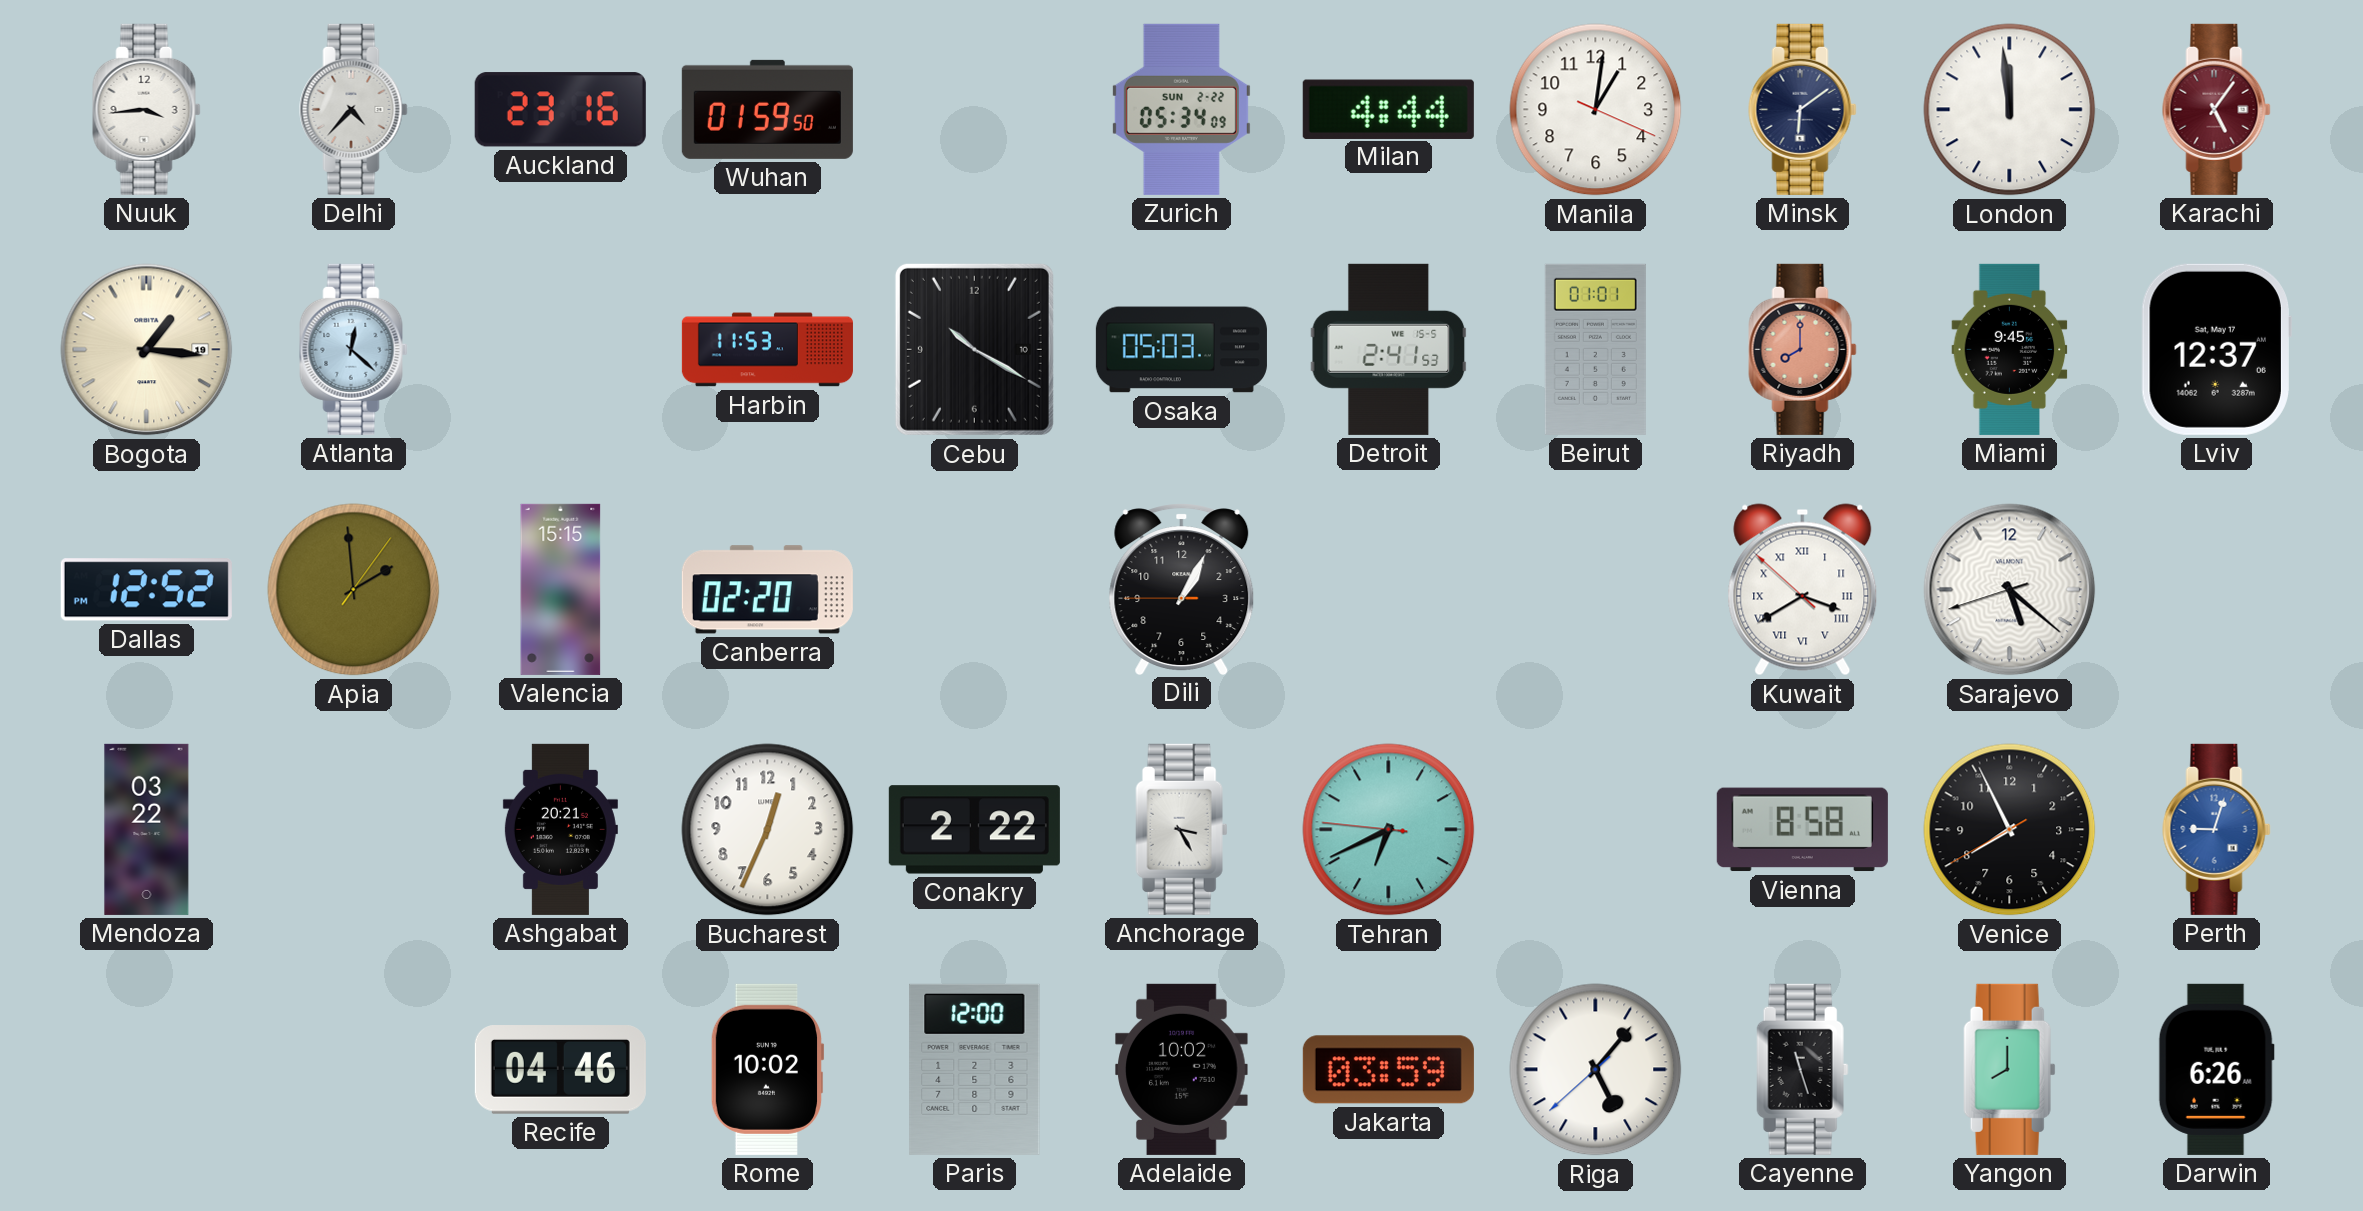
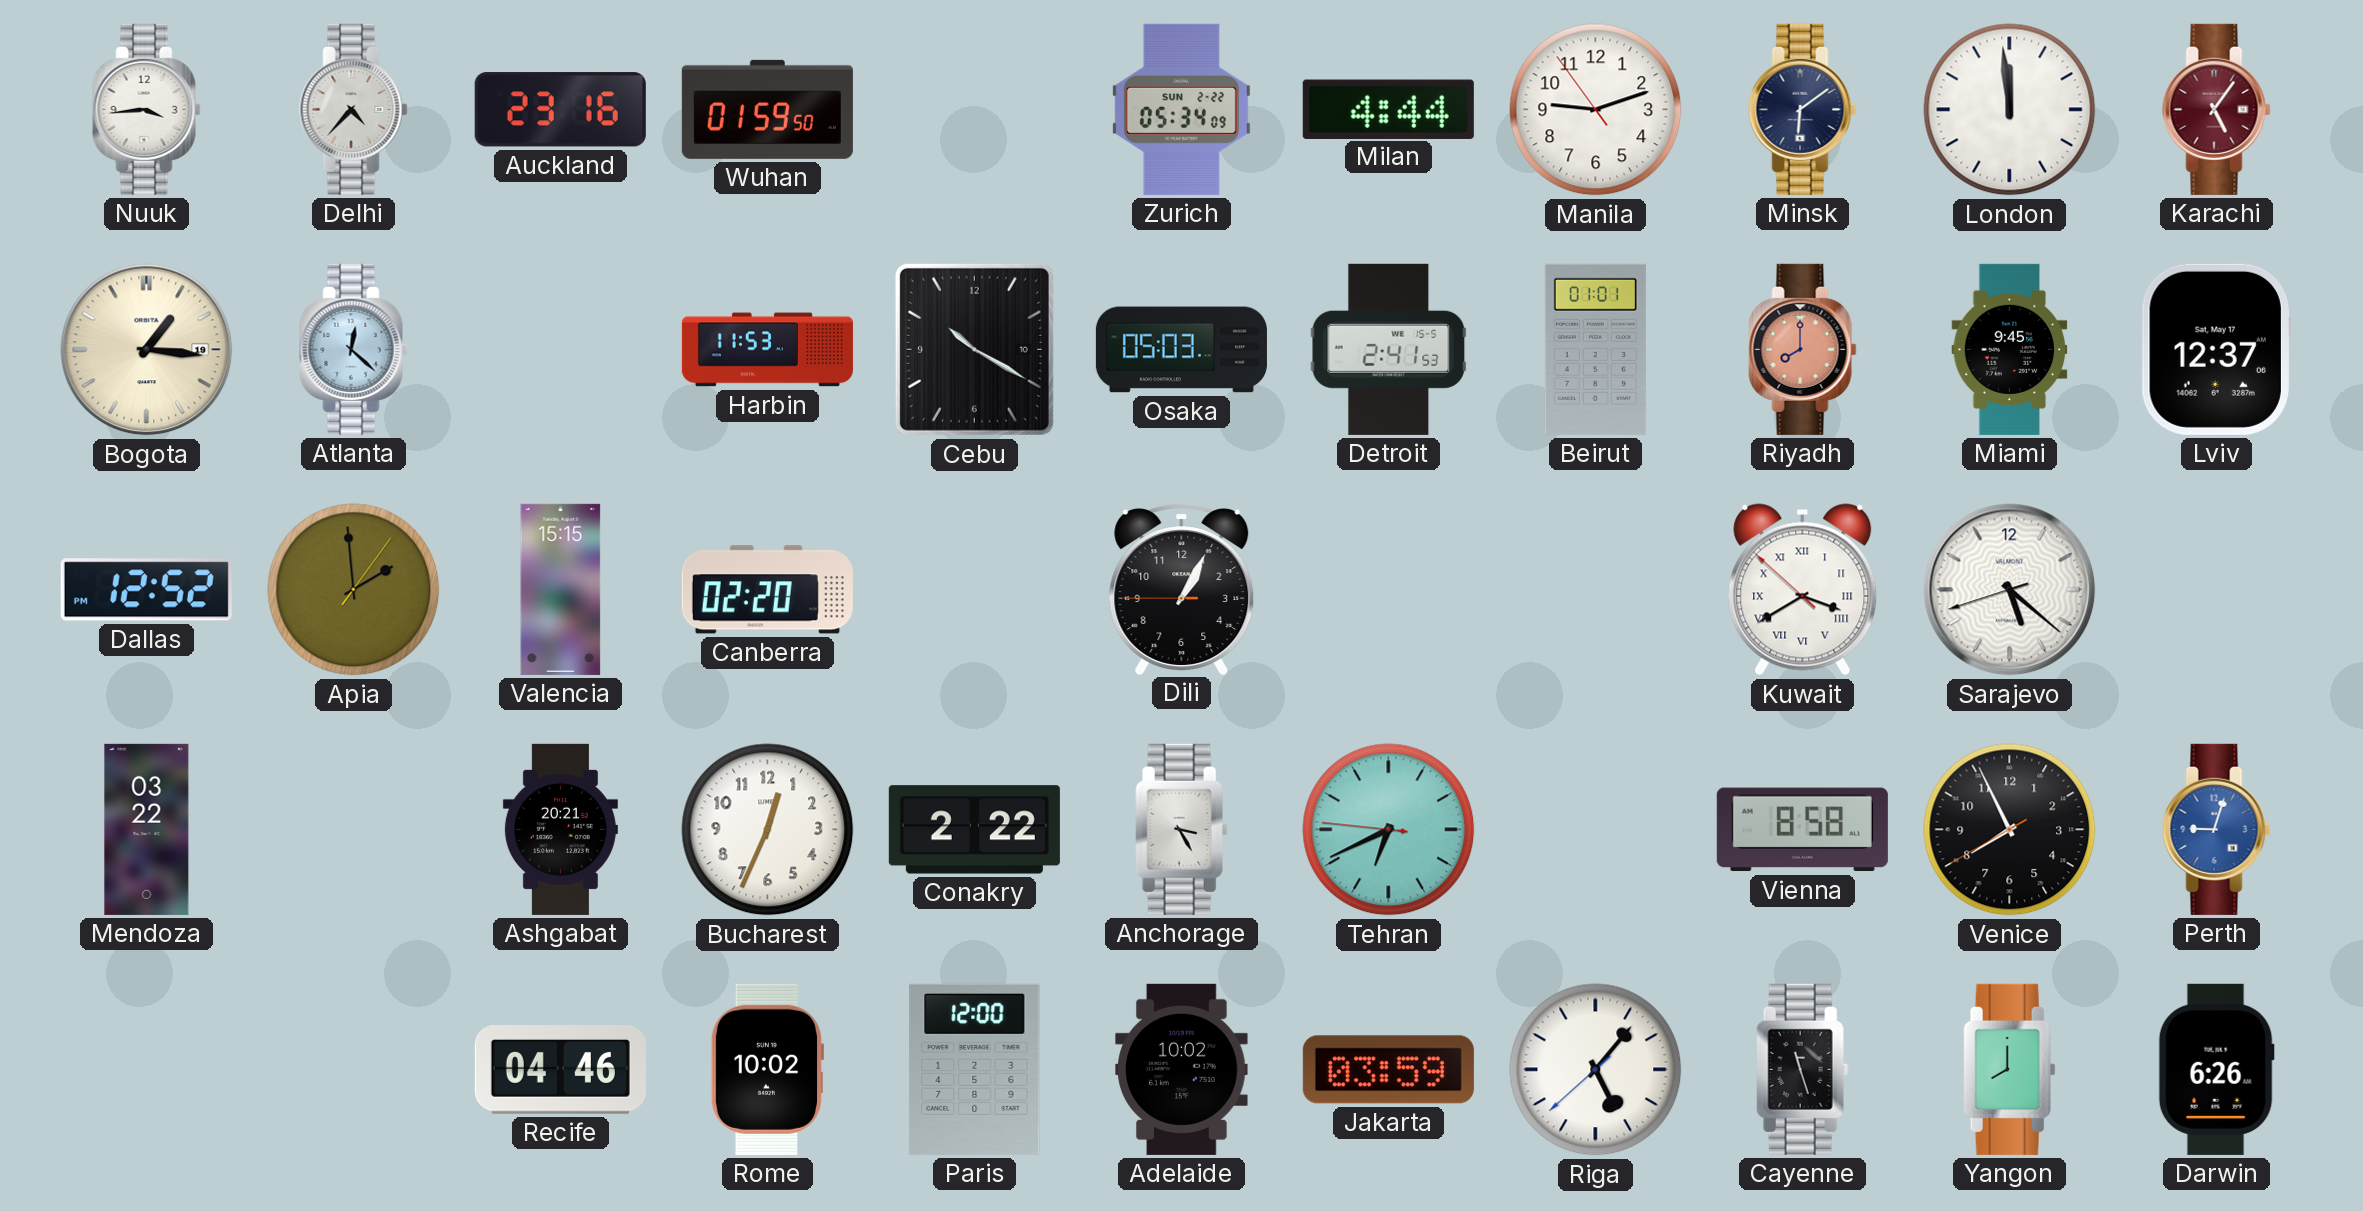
Manila: 1:01 -> 9:11
